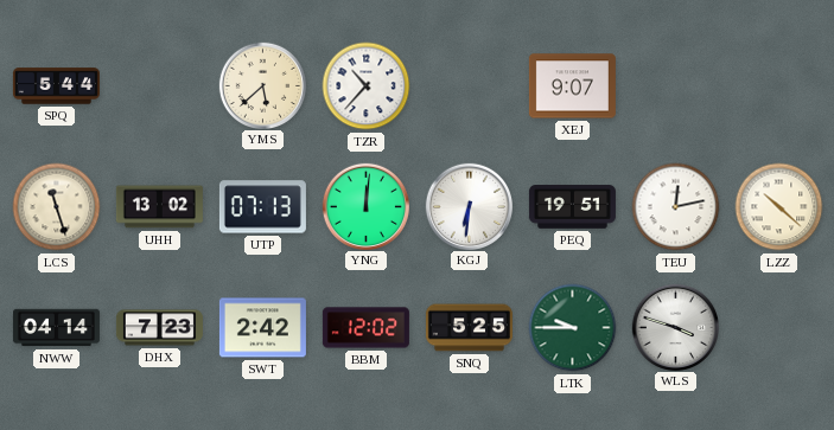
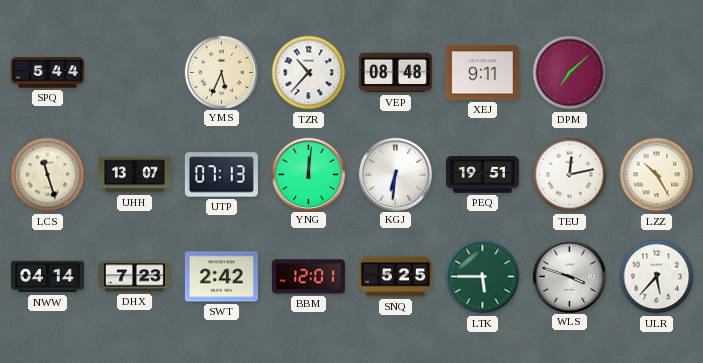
YMS: 5:38 -> 5:34
VEP: none -> 08:48
XEJ: 9:07 -> 9:11
DPM: none -> 7:08
UHH: 13:02 -> 13:07
LZZ: 10:22 -> 10:25
BBM: 12:02 -> 12:01
LTK: 9:45 -> 5:45
ULR: none -> 5:37
